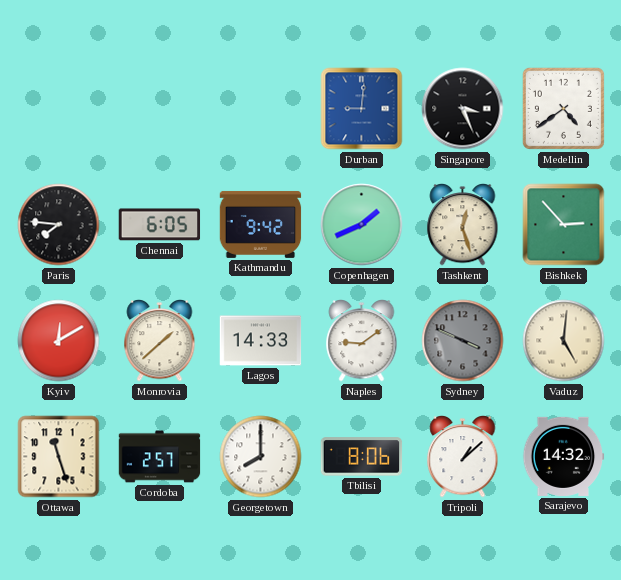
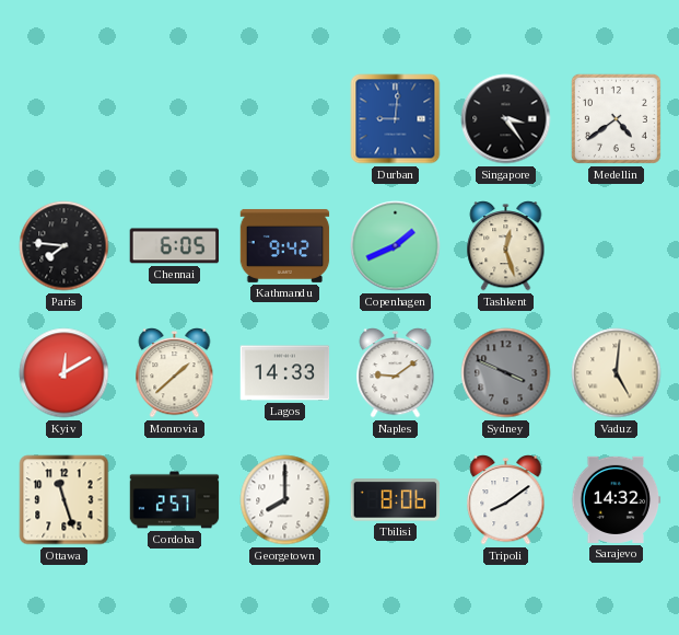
Singapore: 3:26 -> 3:24
Bishkek: 2:53 -> none
Tripoli: 1:08 -> 8:09
